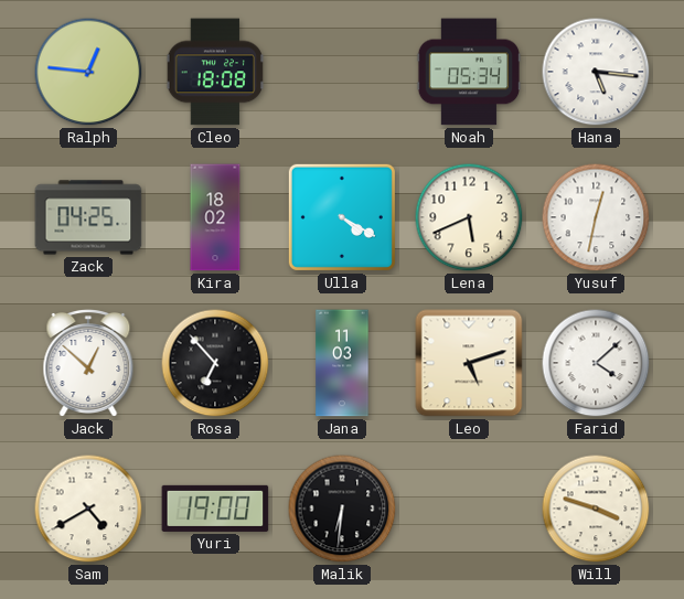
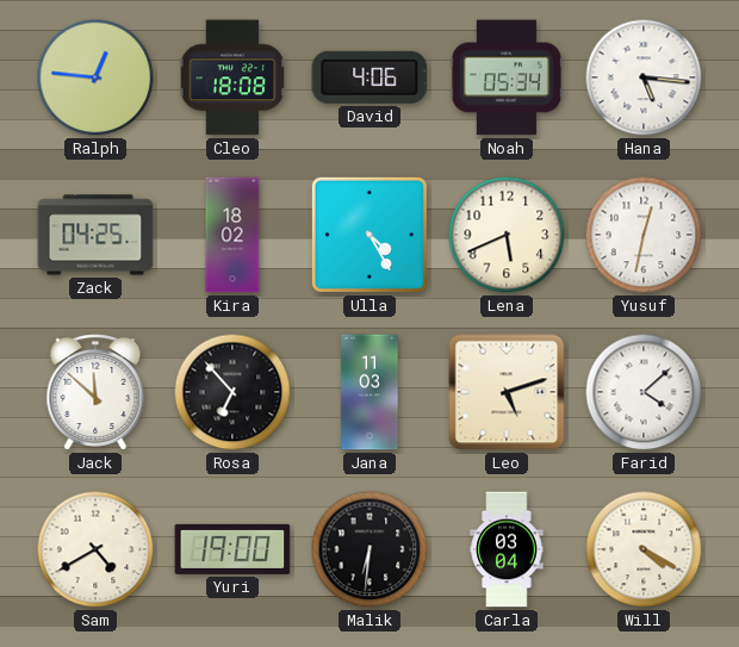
David: none -> 4:06
Ulla: 4:20 -> 4:25
Jack: 12:52 -> 11:52
Carla: none -> 03:04
Will: 3:48 -> 4:20
